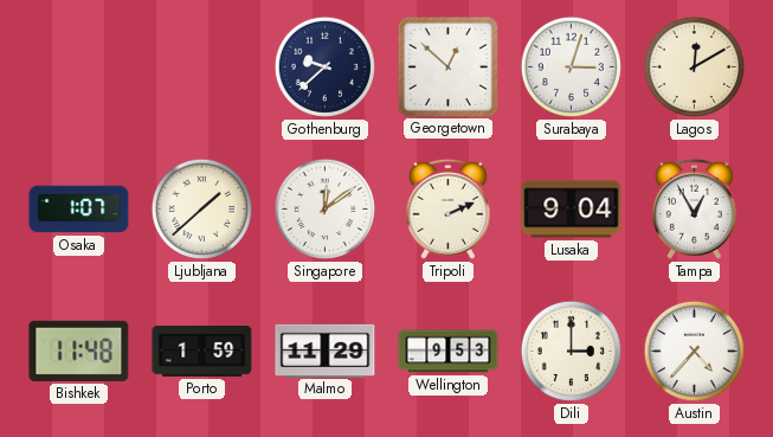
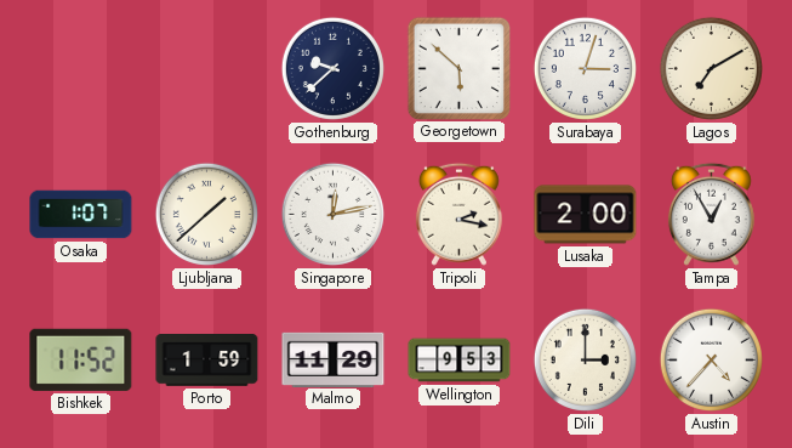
Georgetown: 12:52 -> 5:52
Lagos: 12:10 -> 7:10
Singapore: 12:09 -> 12:13
Tripoli: 2:11 -> 2:17
Lusaka: 9:04 -> 2:00
Bishkek: 11:48 -> 11:52
